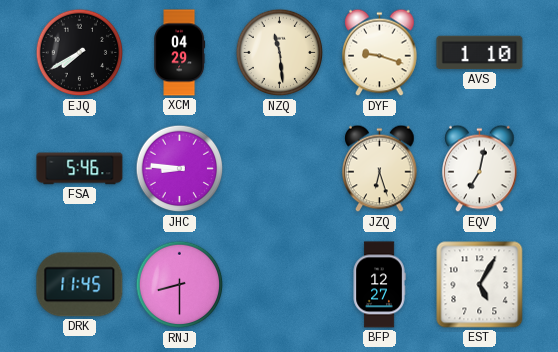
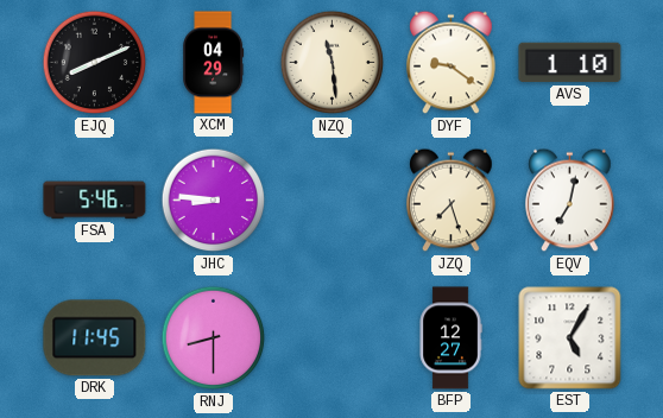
EJQ: 7:40 -> 8:11
DYF: 9:18 -> 9:21
JZQ: 6:27 -> 7:27
